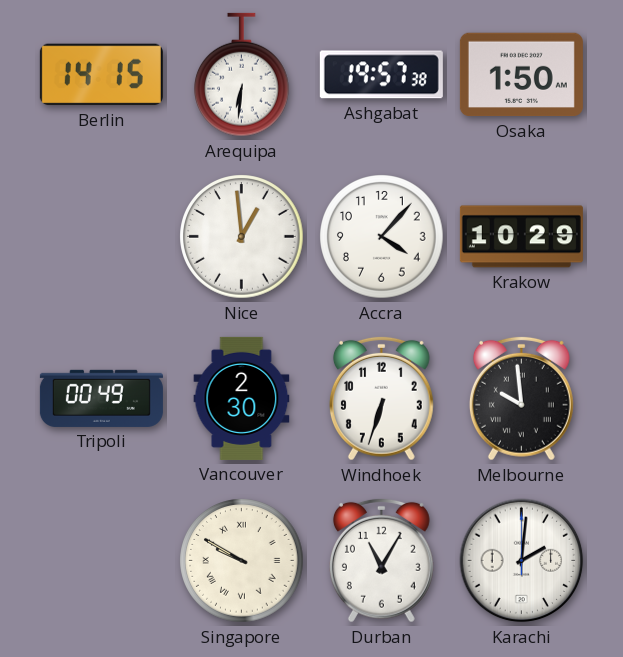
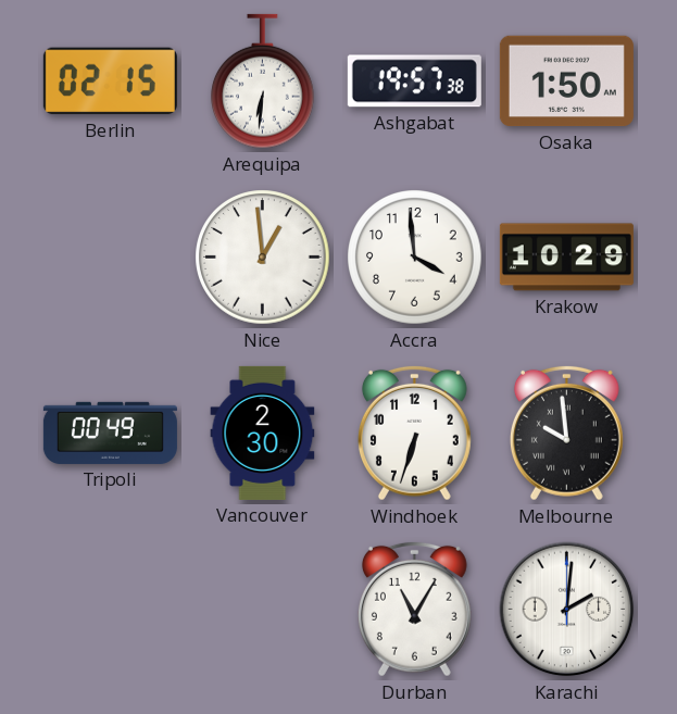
Berlin: 14:15 -> 02:15
Accra: 4:07 -> 3:59
Singapore: 9:50 -> none
